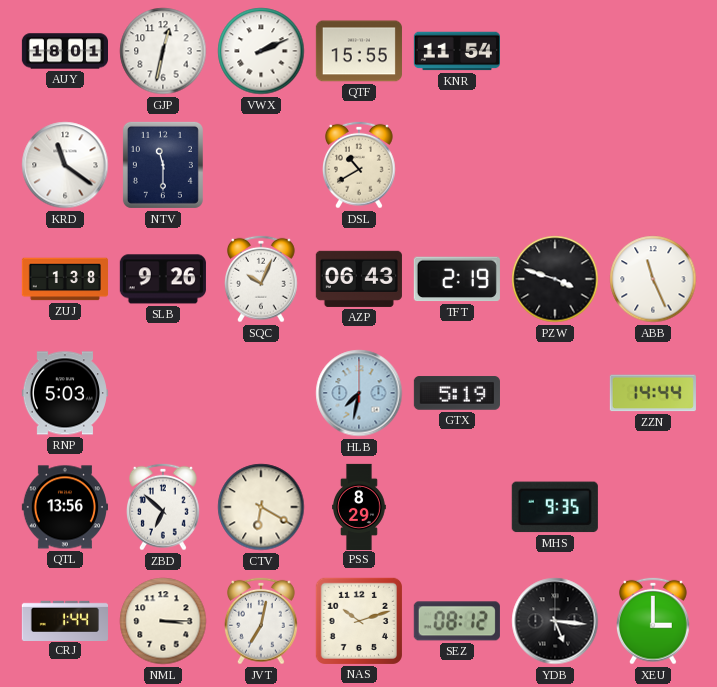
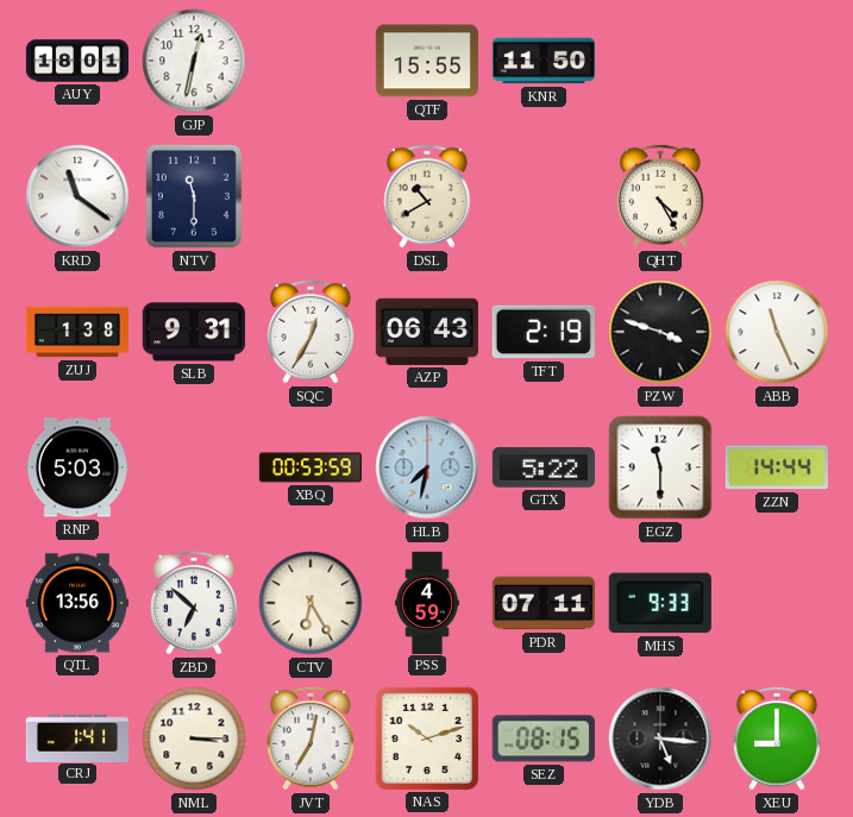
VWX: 2:11 -> none
KNR: 11:54 -> 11:50
QHT: none -> 4:25
SLB: 9:26 -> 9:31
SQC: 10:04 -> 12:35
XBQ: none -> 00:53
GTX: 5:19 -> 5:22
EGZ: none -> 11:30
CTV: 6:20 -> 6:25
PSS: 8:29 -> 4:59
PDR: none -> 07:11
MHS: 9:35 -> 9:33
CRJ: 1:44 -> 1:41
SEZ: 08:12 -> 08:15
XEU: 3:00 -> 9:00
